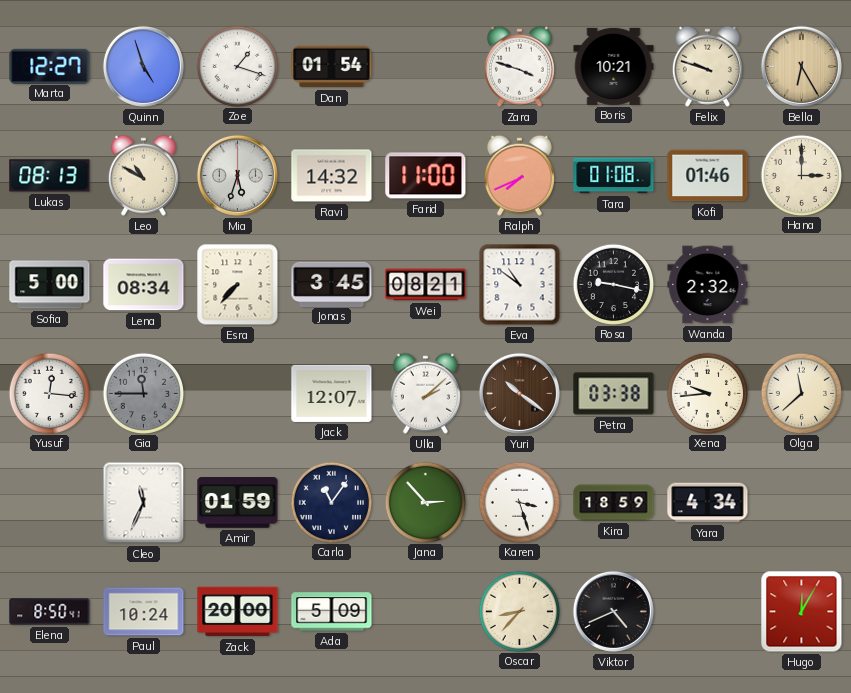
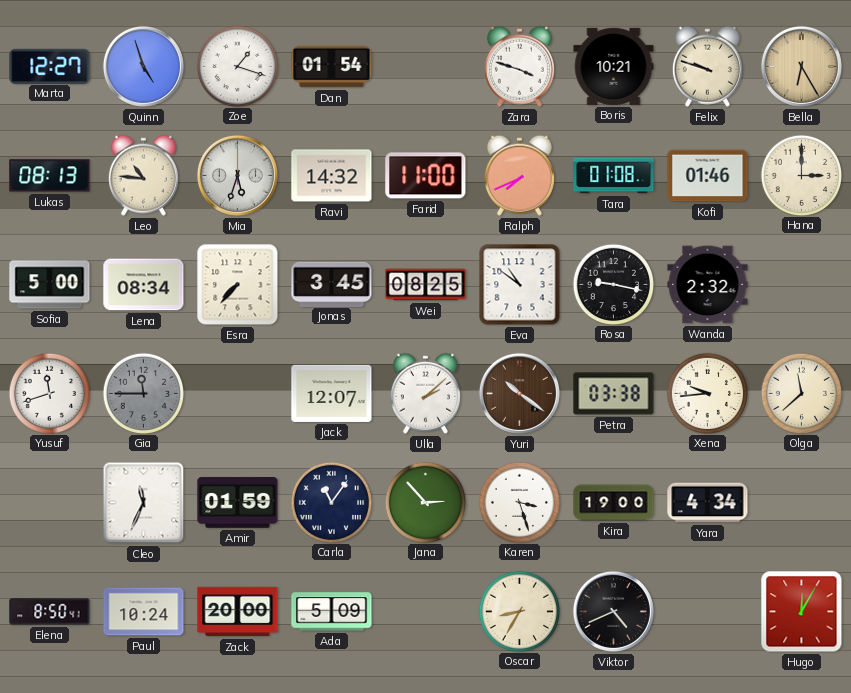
Leo: 10:50 -> 10:46
Wei: 08:21 -> 08:25
Yusuf: 12:16 -> 11:42
Kira: 18:59 -> 19:00
Oscar: 8:37 -> 8:35
